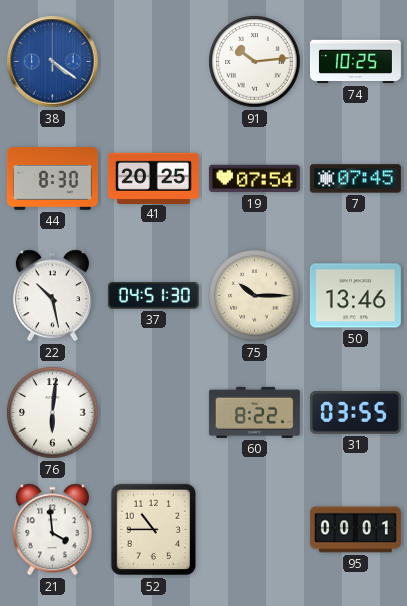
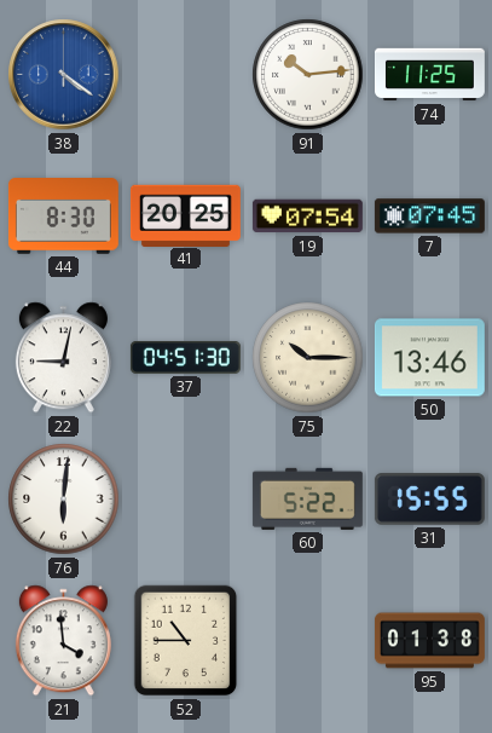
74: 10:25 -> 11:25
22: 10:28 -> 9:02
60: 8:22 -> 5:22
31: 03:55 -> 15:55
95: 00:01 -> 01:38
